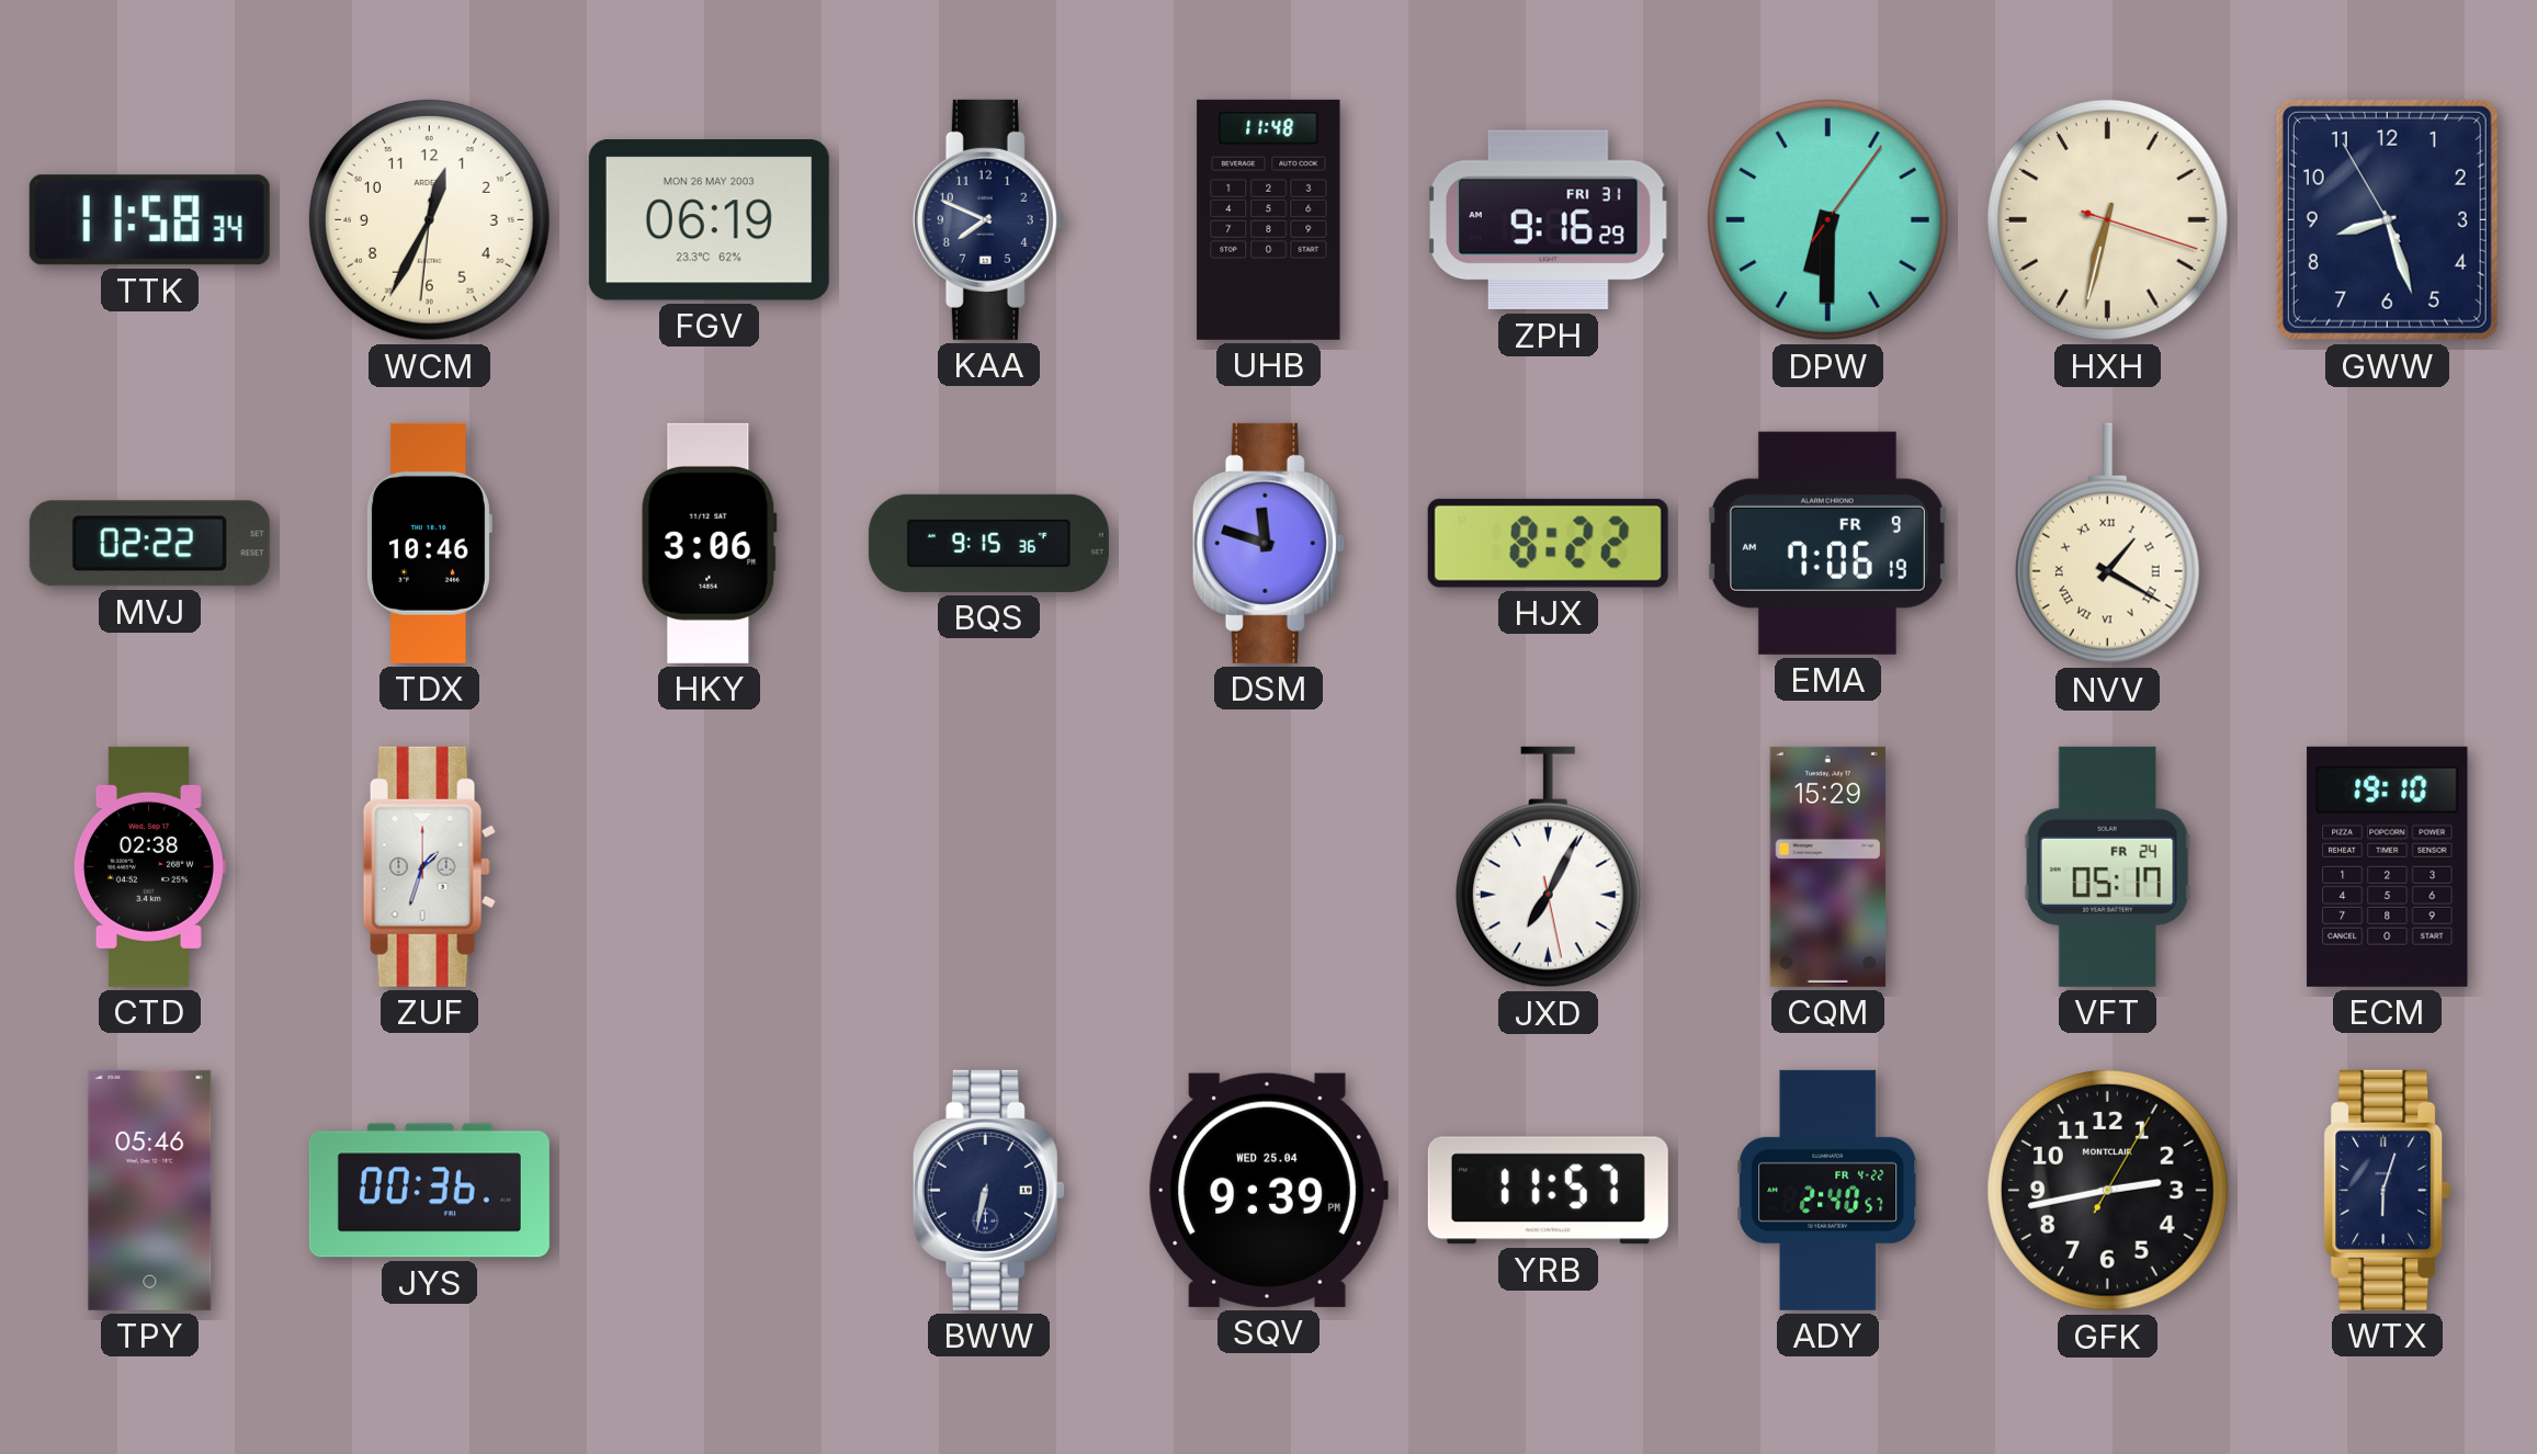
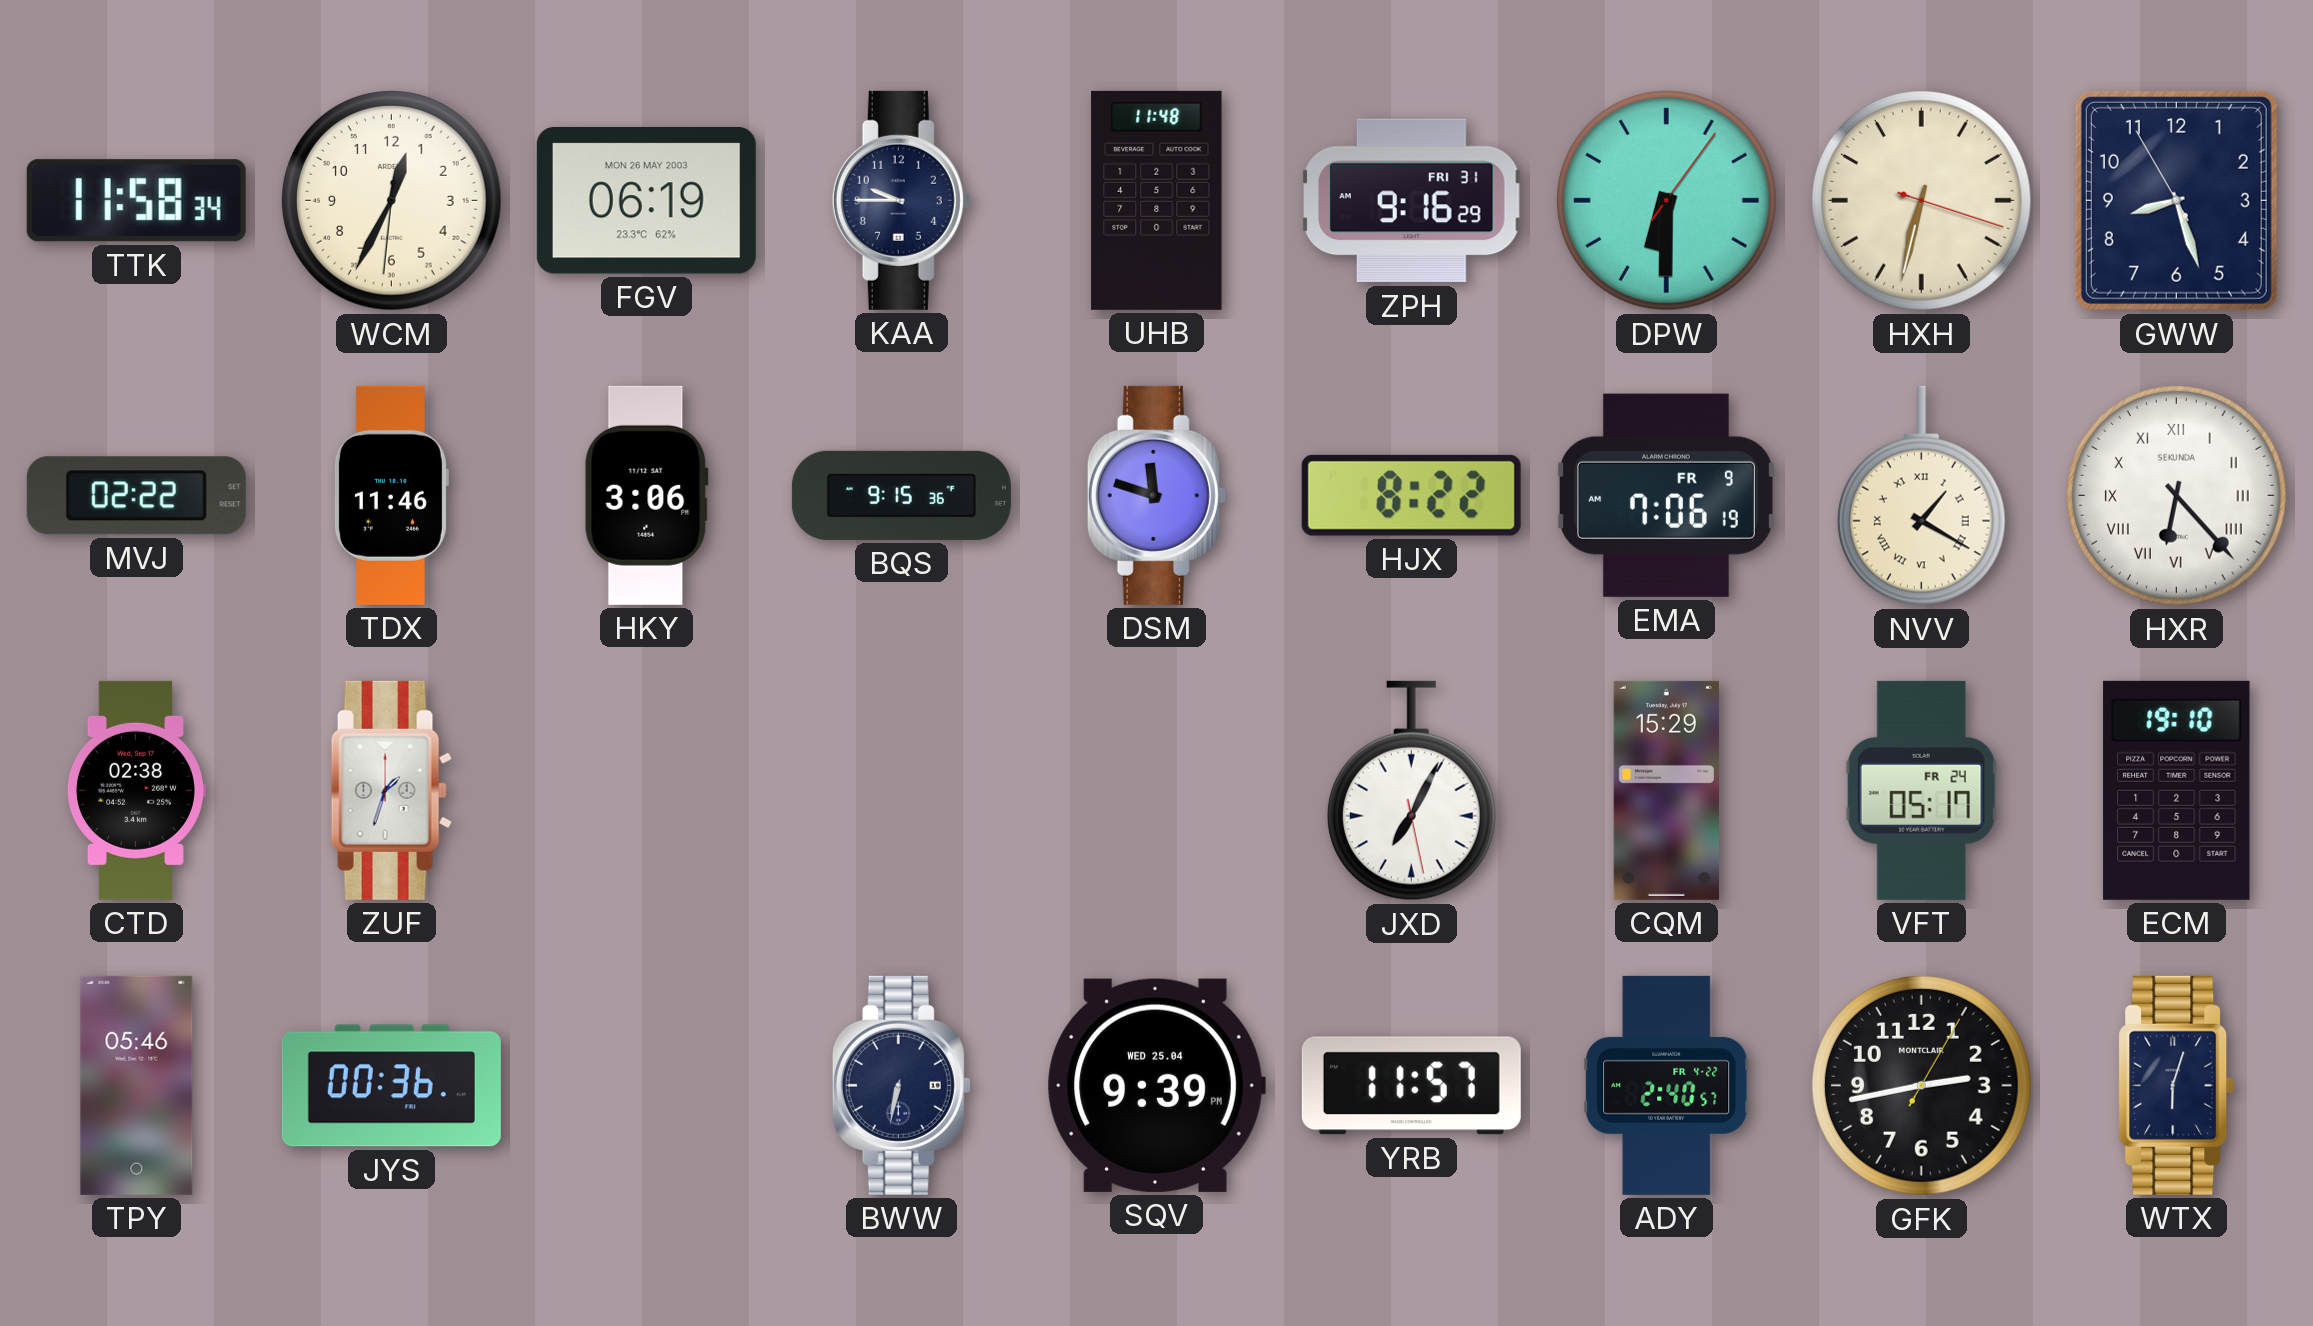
KAA: 7:49 -> 9:45
TDX: 10:46 -> 11:46
HXR: none -> 6:23
